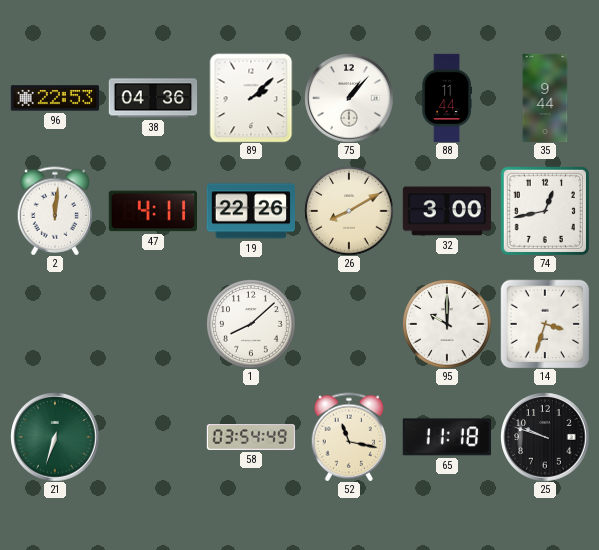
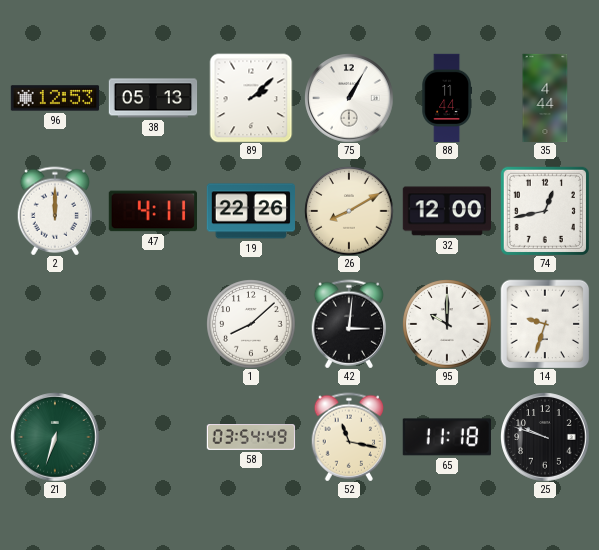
96: 22:53 -> 12:53
38: 04:36 -> 05:13
75: 1:07 -> 1:05
35: 9:44 -> 4:44
2: 12:01 -> 12:00
32: 3:00 -> 12:00
42: none -> 3:01
14: 3:33 -> 9:33
